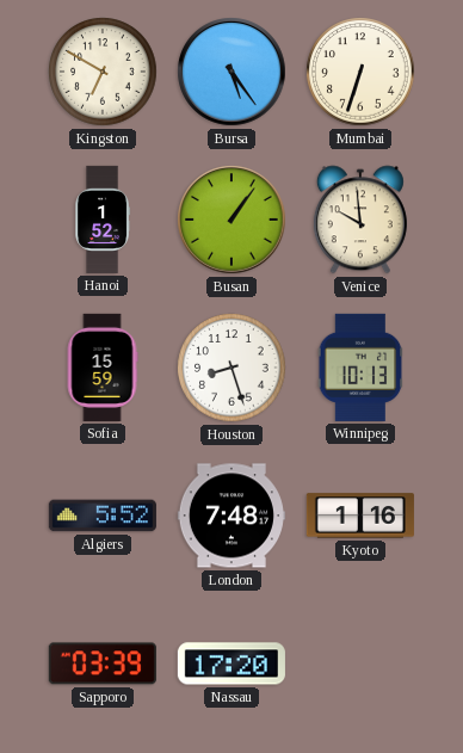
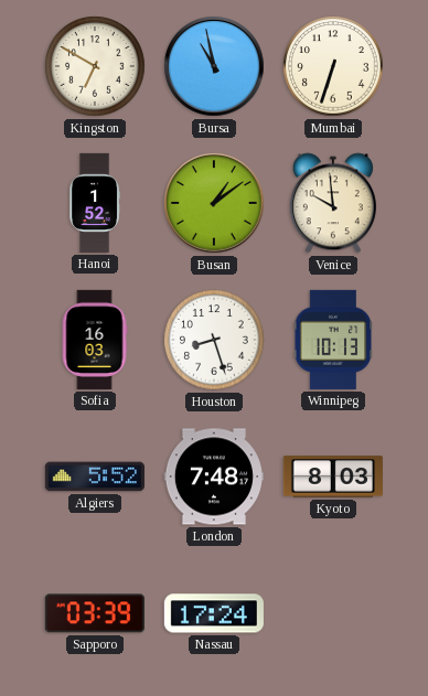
Bursa: 5:24 -> 10:58
Busan: 1:06 -> 1:09
Sofia: 15:59 -> 16:03
Kyoto: 1:16 -> 8:03
Nassau: 17:20 -> 17:24
